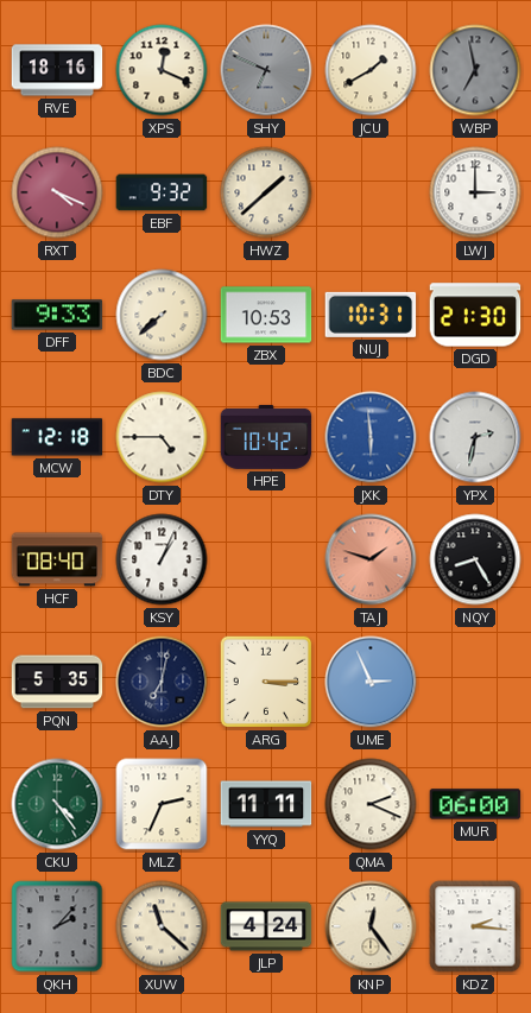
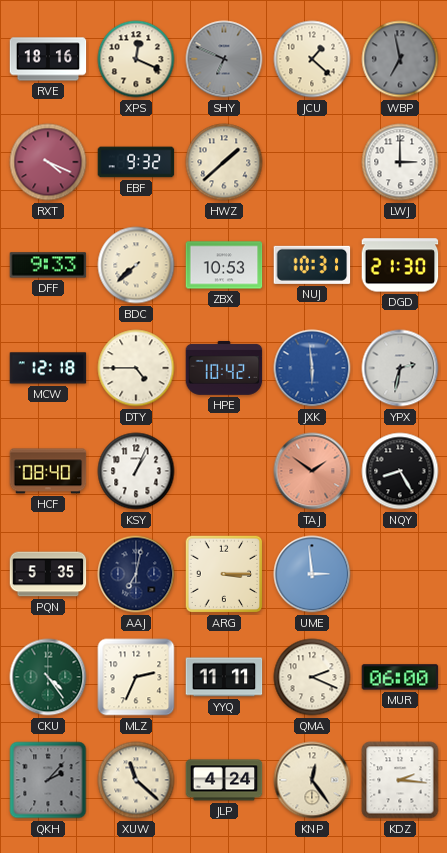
JCU: 1:40 -> 1:22
TAJ: 1:48 -> 1:51
UME: 2:56 -> 2:59
